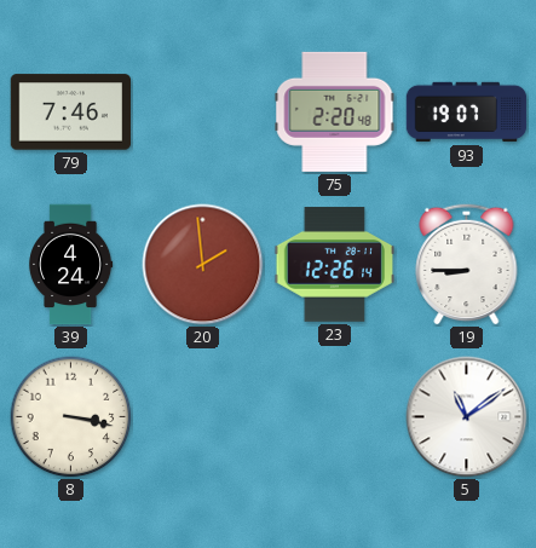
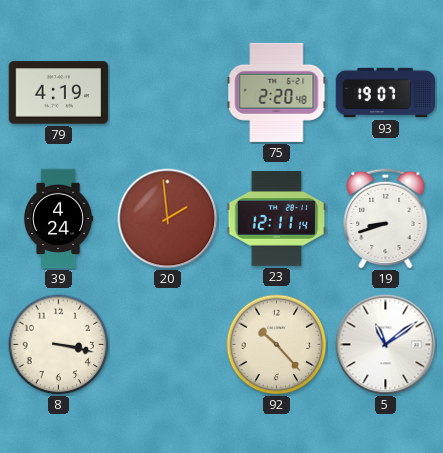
79: 7:46 -> 4:19
23: 12:26 -> 12:11
19: 8:45 -> 8:42
92: none -> 10:23
